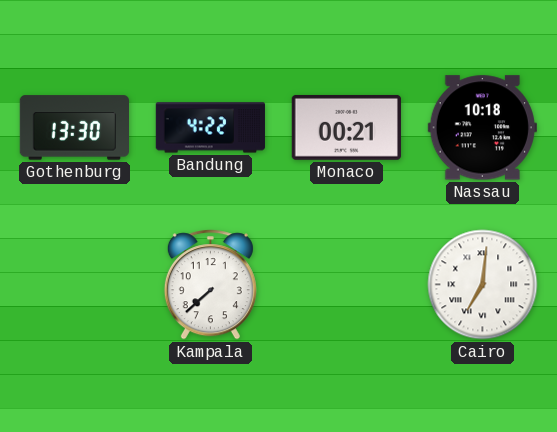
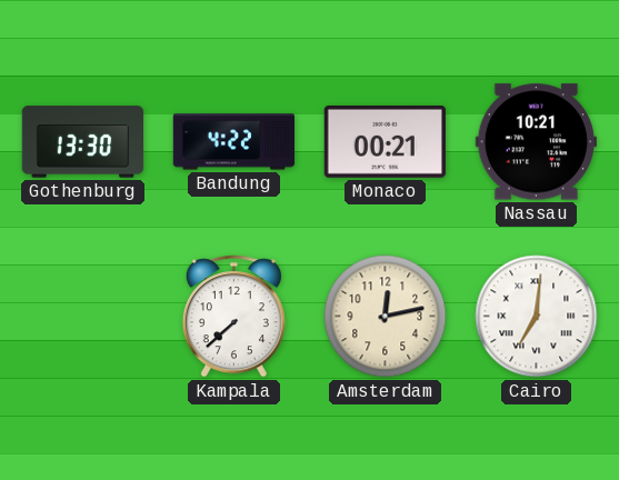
Nassau: 10:18 -> 10:21
Amsterdam: none -> 12:13
